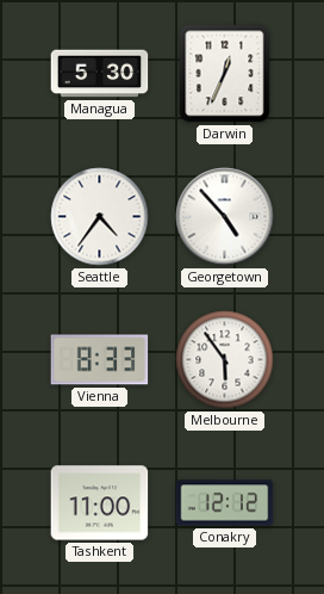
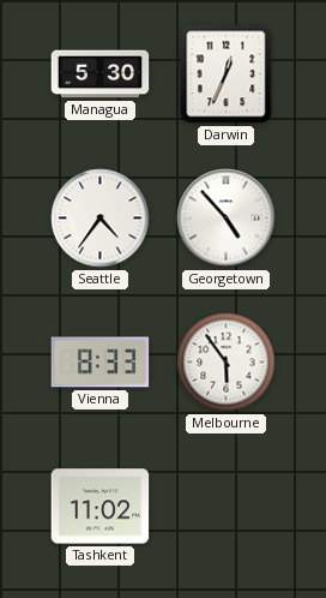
Tashkent: 11:00 -> 11:02
Conakry: 12:12 -> none
